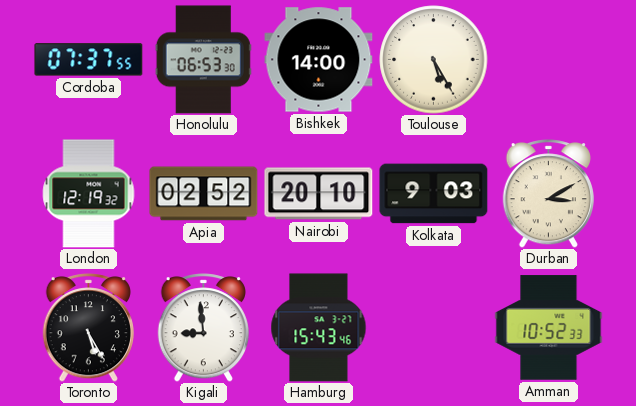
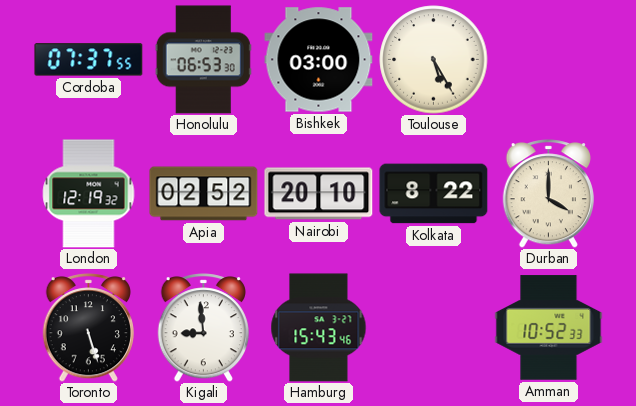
Bishkek: 14:00 -> 03:00
Kolkata: 9:03 -> 8:22
Durban: 3:10 -> 4:00
Toronto: 5:25 -> 5:27
